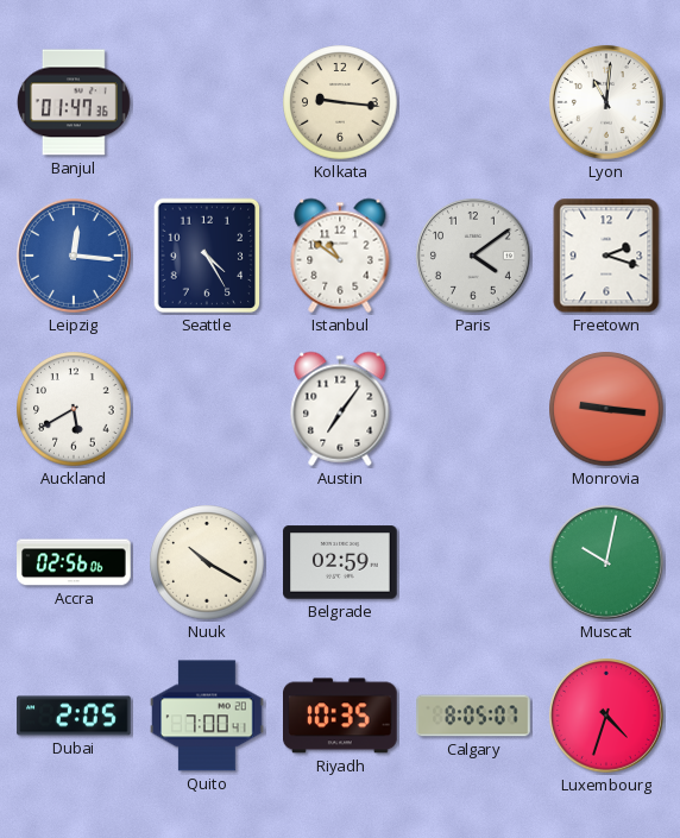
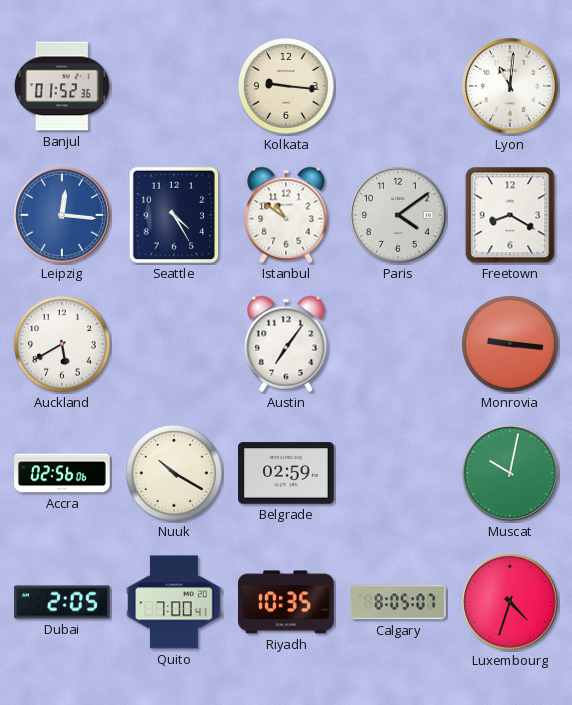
Banjul: 01:47 -> 01:52
Freetown: 2:18 -> 8:20
